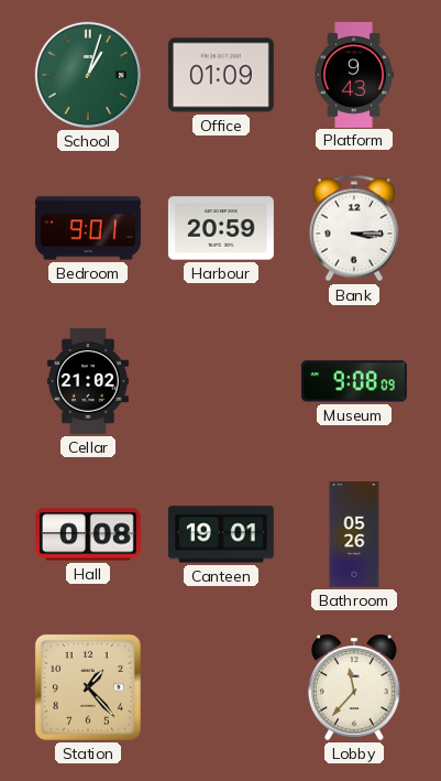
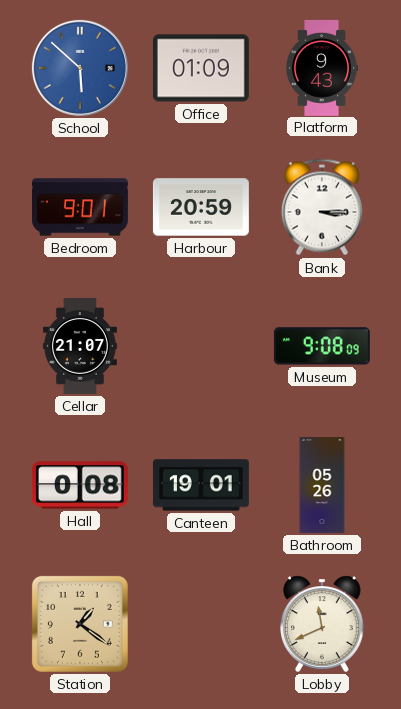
School: 1:03 -> 5:52
School dial: green -> blue
Cellar: 21:02 -> 21:07
Station: 1:23 -> 1:21
Lobby: 11:37 -> 11:41
